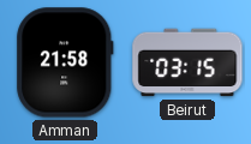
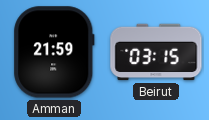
Amman: 21:58 -> 21:59
